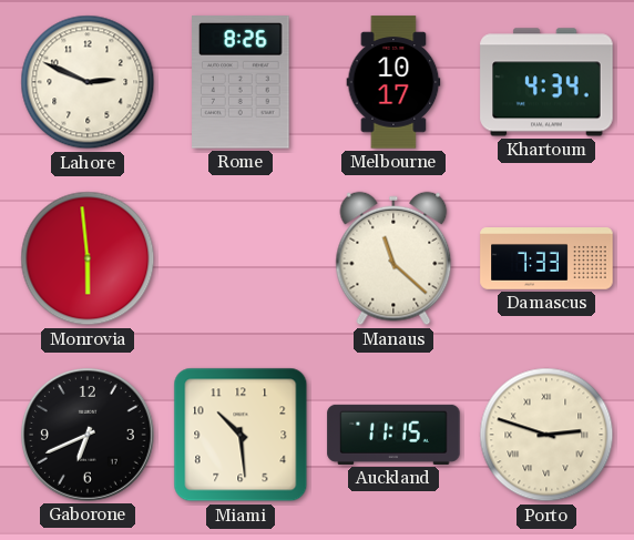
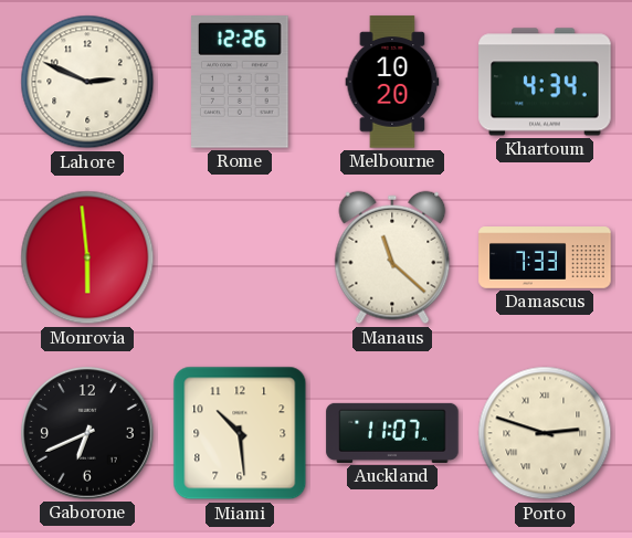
Rome: 8:26 -> 12:26
Melbourne: 10:17 -> 10:20
Auckland: 11:15 -> 11:07
